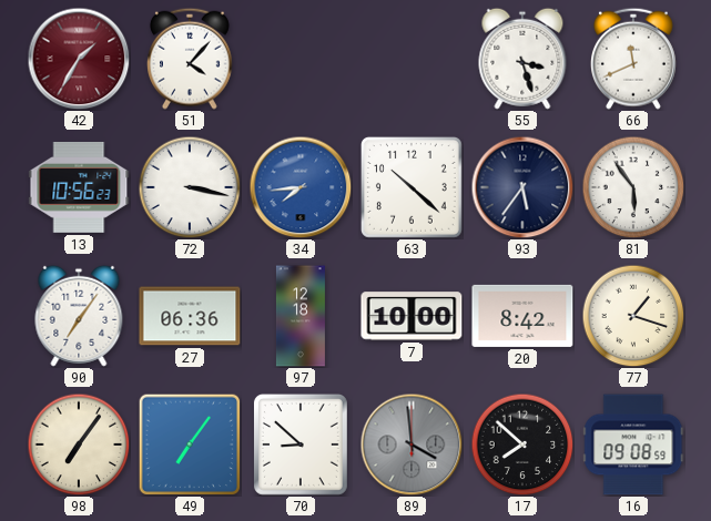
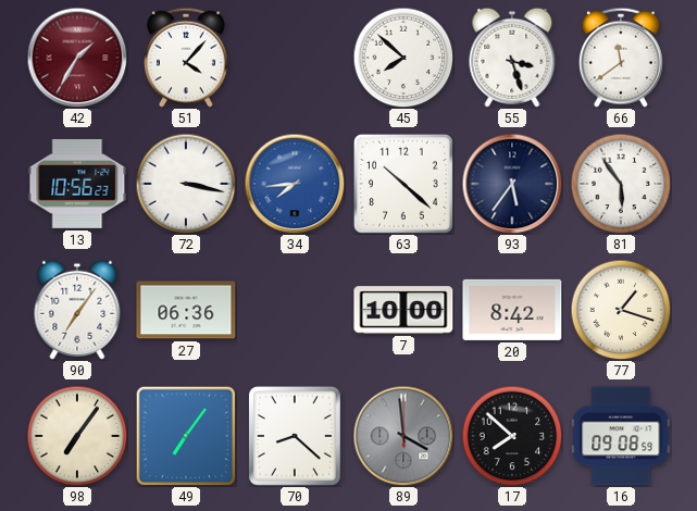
45: none -> 7:52
66: 11:41 -> 11:39
97: 12:18 -> none
70: 8:52 -> 8:22
